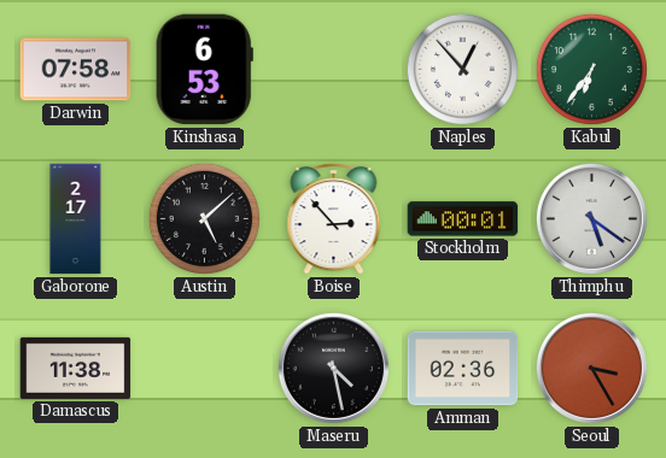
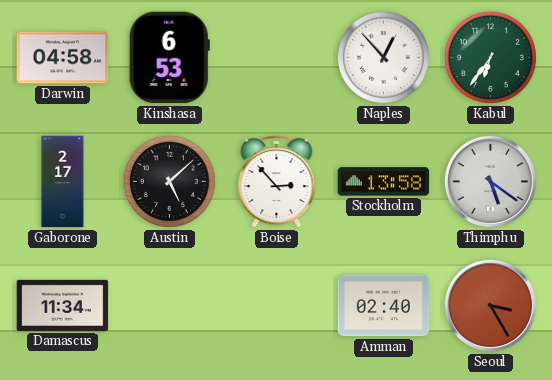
Darwin: 07:58 -> 04:58
Stockholm: 00:01 -> 13:58
Damascus: 11:38 -> 11:34
Maseru: 4:28 -> none
Amman: 02:36 -> 02:40
